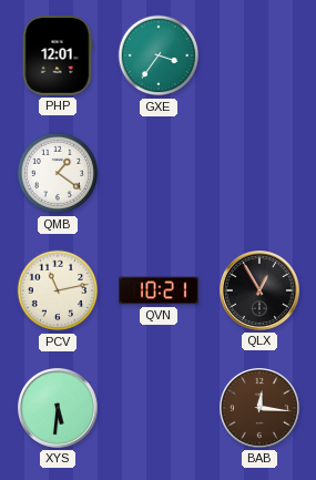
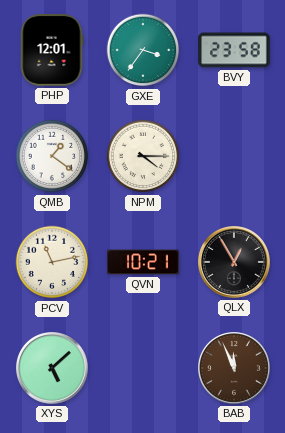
BVY: none -> 23:58
NPM: none -> 4:15
XYS: 5:31 -> 5:08
BAB: 12:16 -> 11:56
